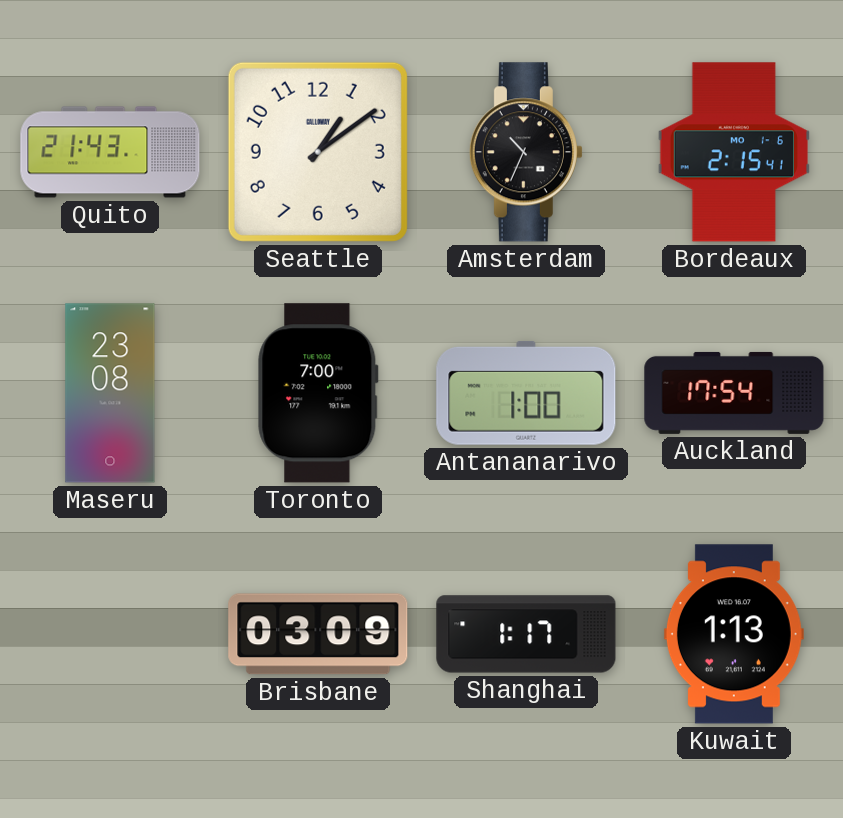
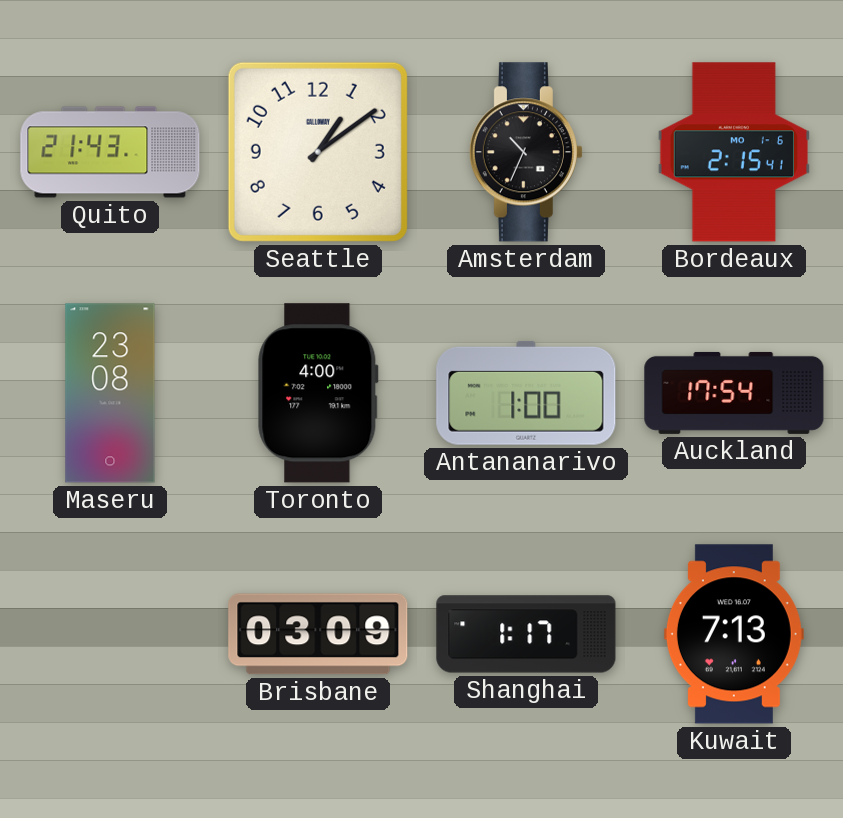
Toronto: 7:00 -> 4:00
Kuwait: 1:13 -> 7:13
